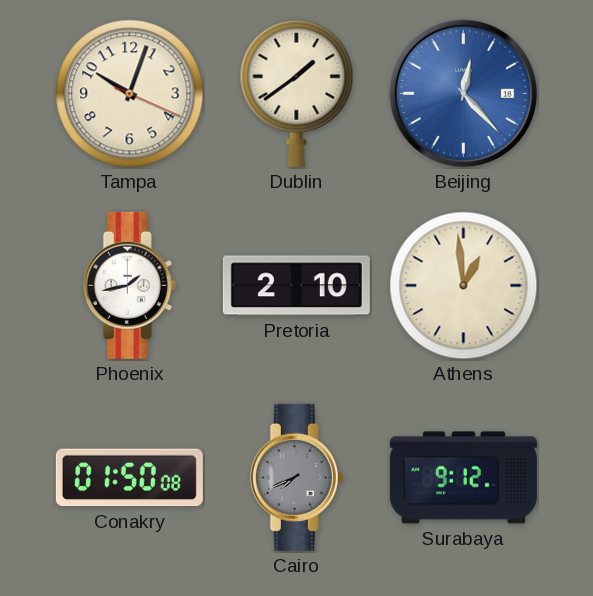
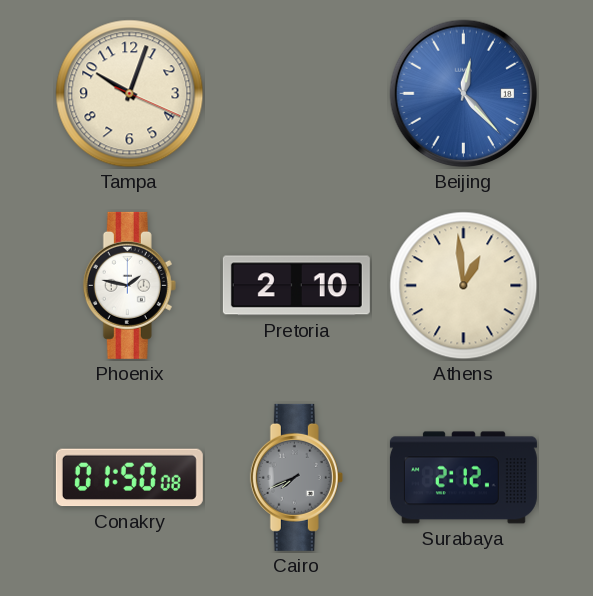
Dublin: 1:39 -> none
Phoenix: 1:43 -> 1:47
Surabaya: 9:12 -> 2:12
